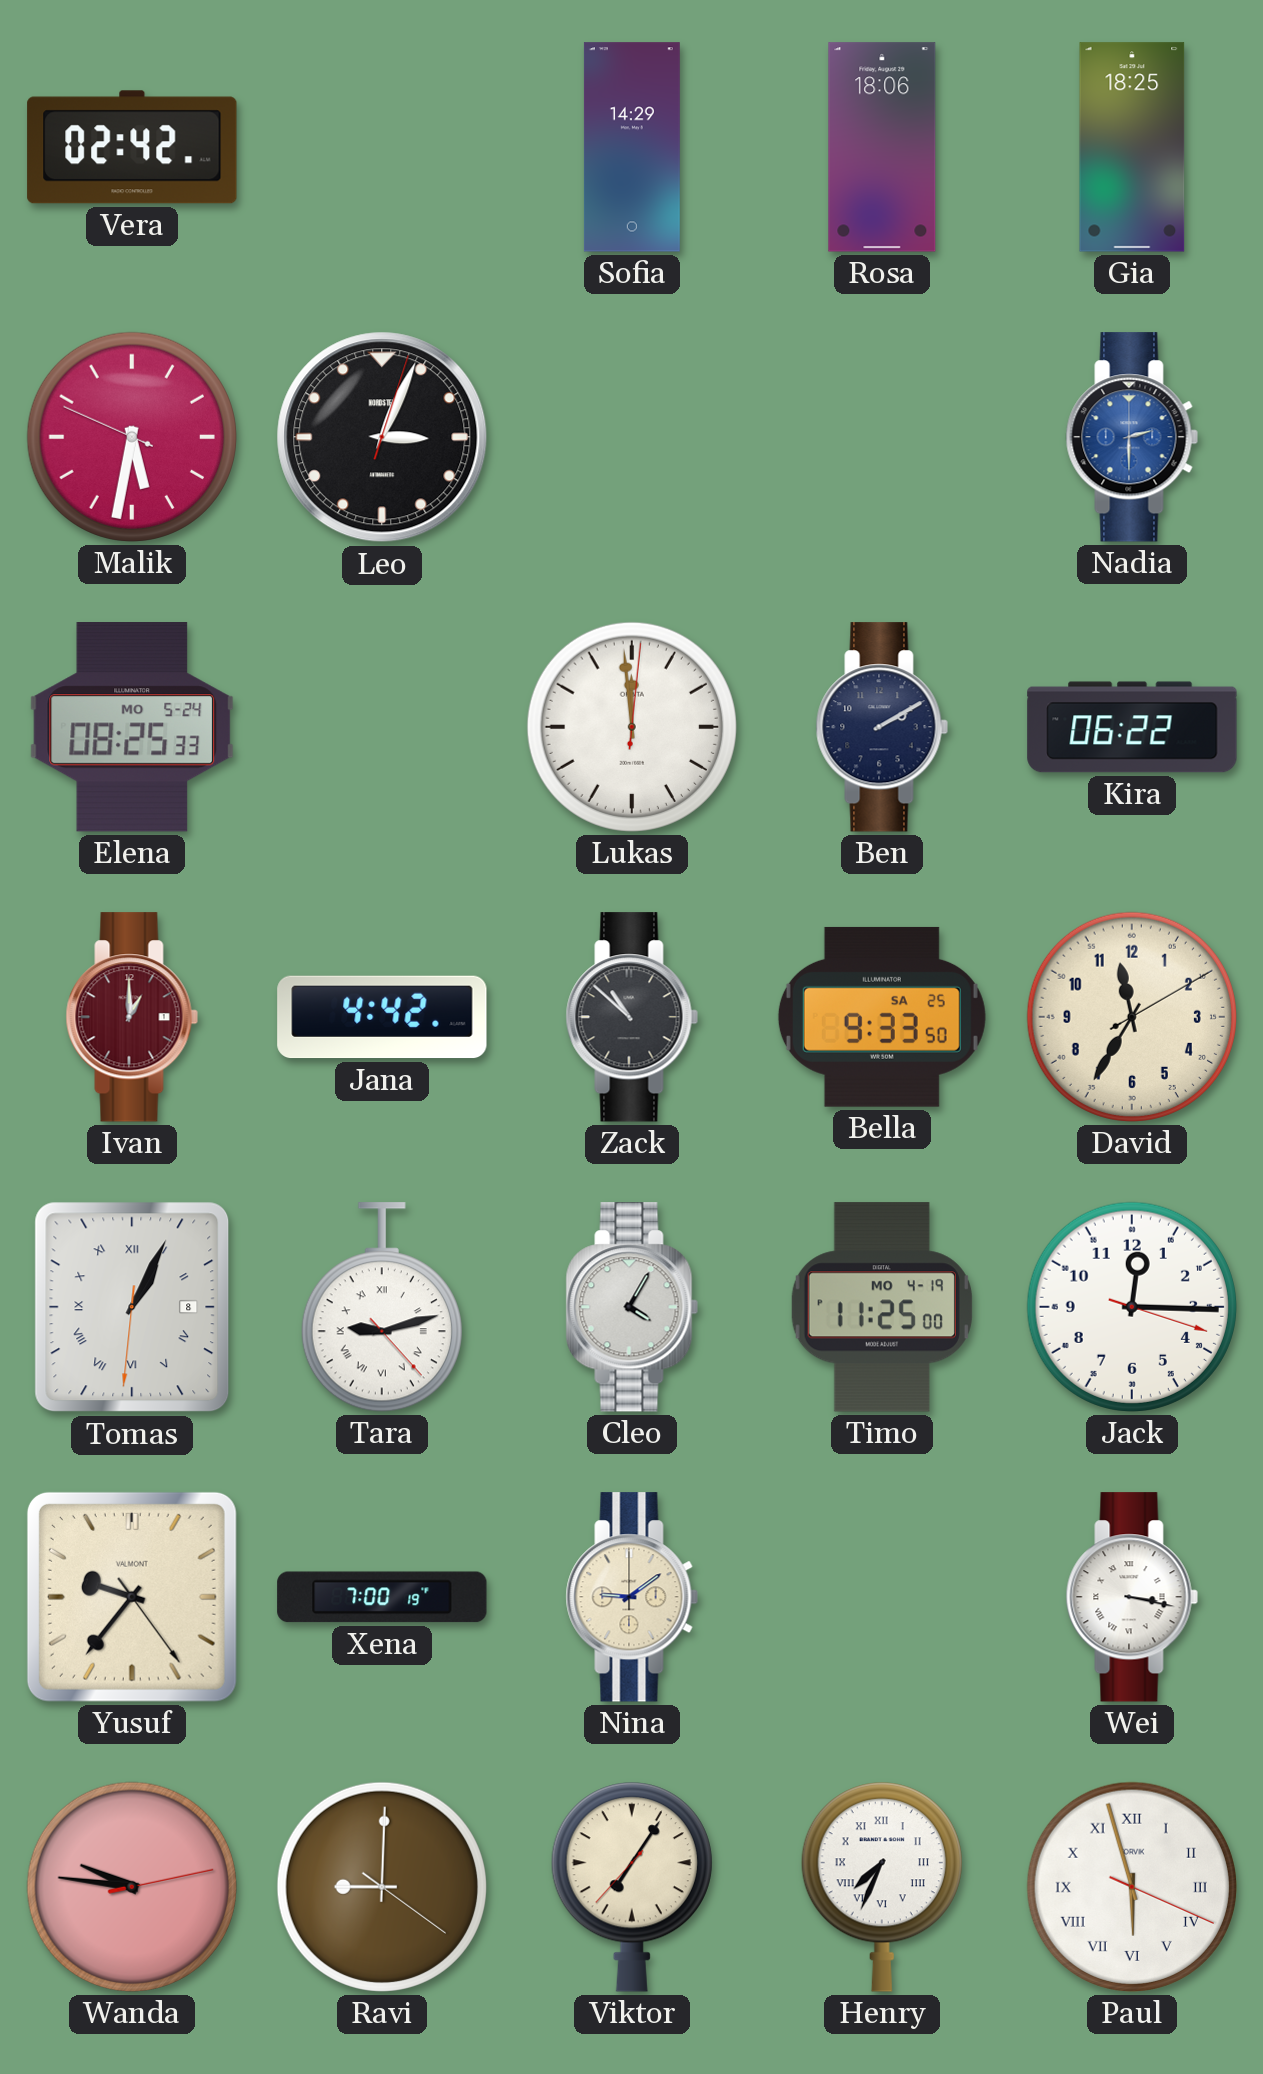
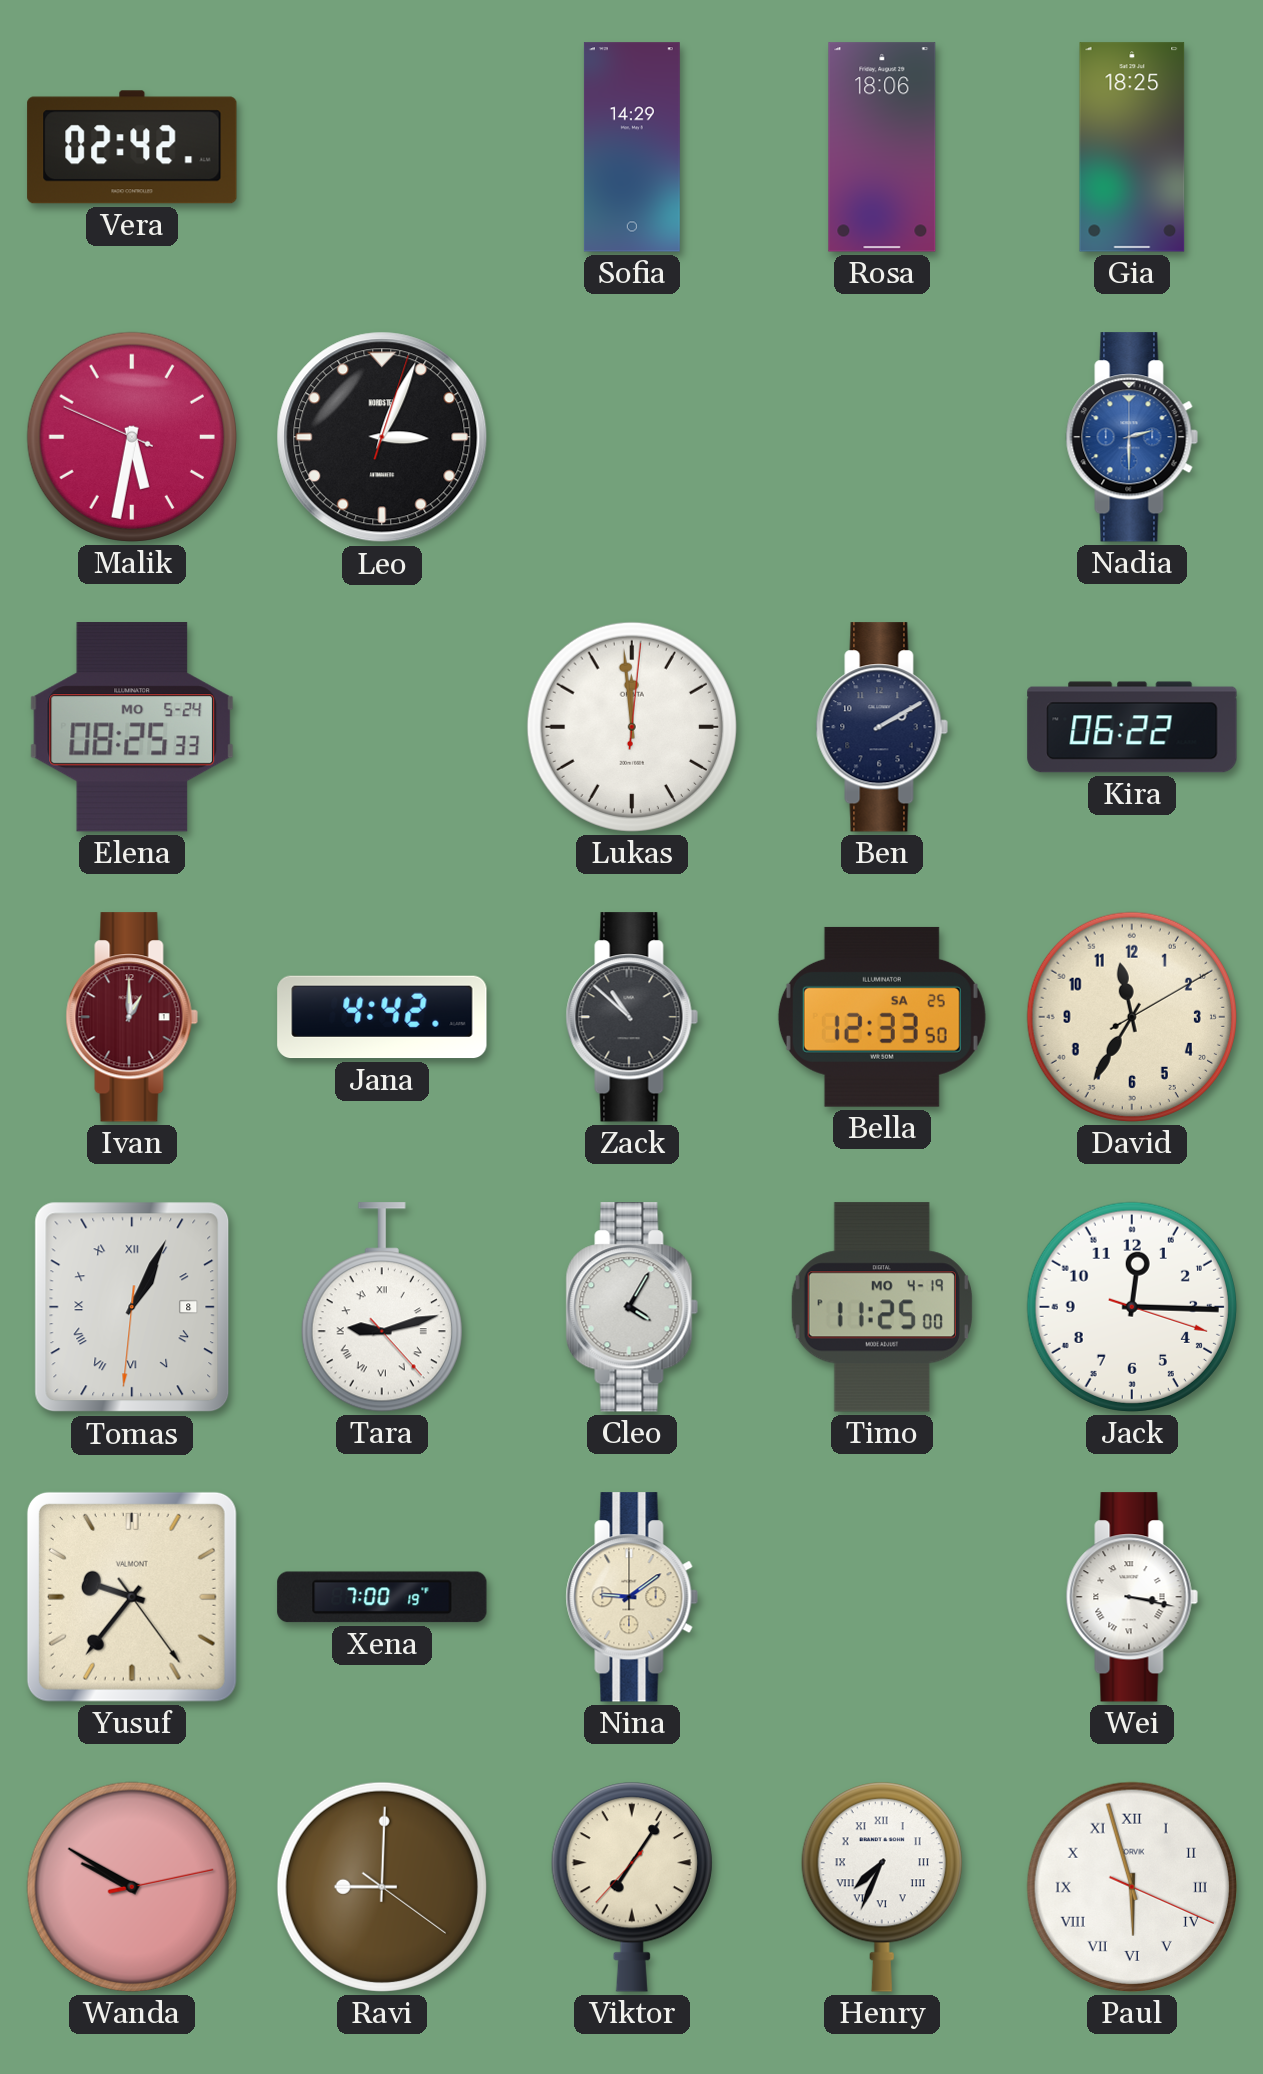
Bella: 9:33 -> 12:33
Wanda: 9:46 -> 9:50
